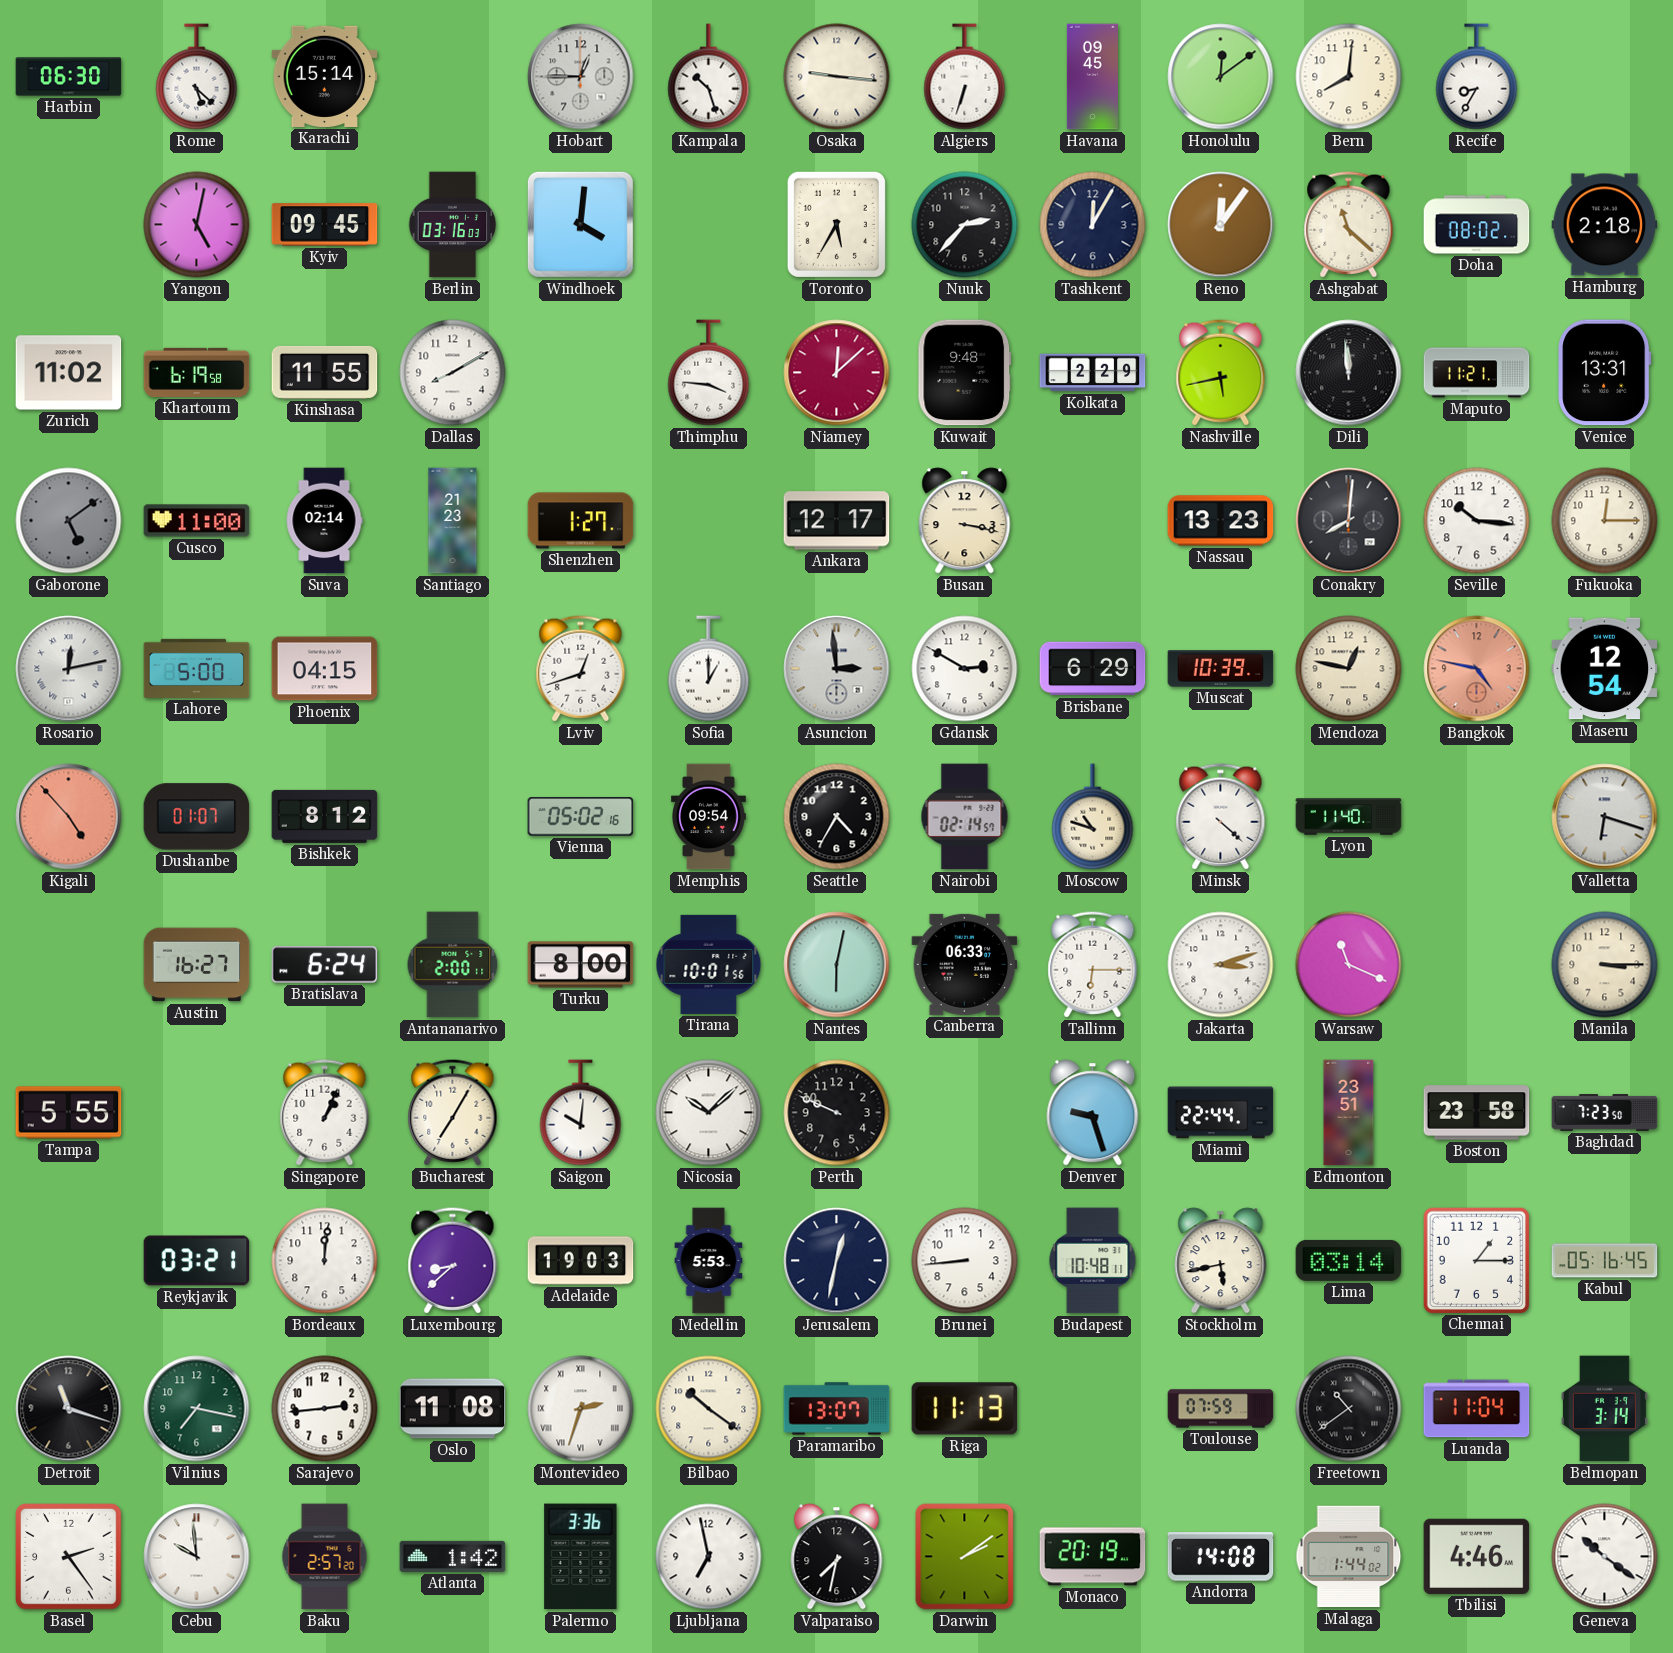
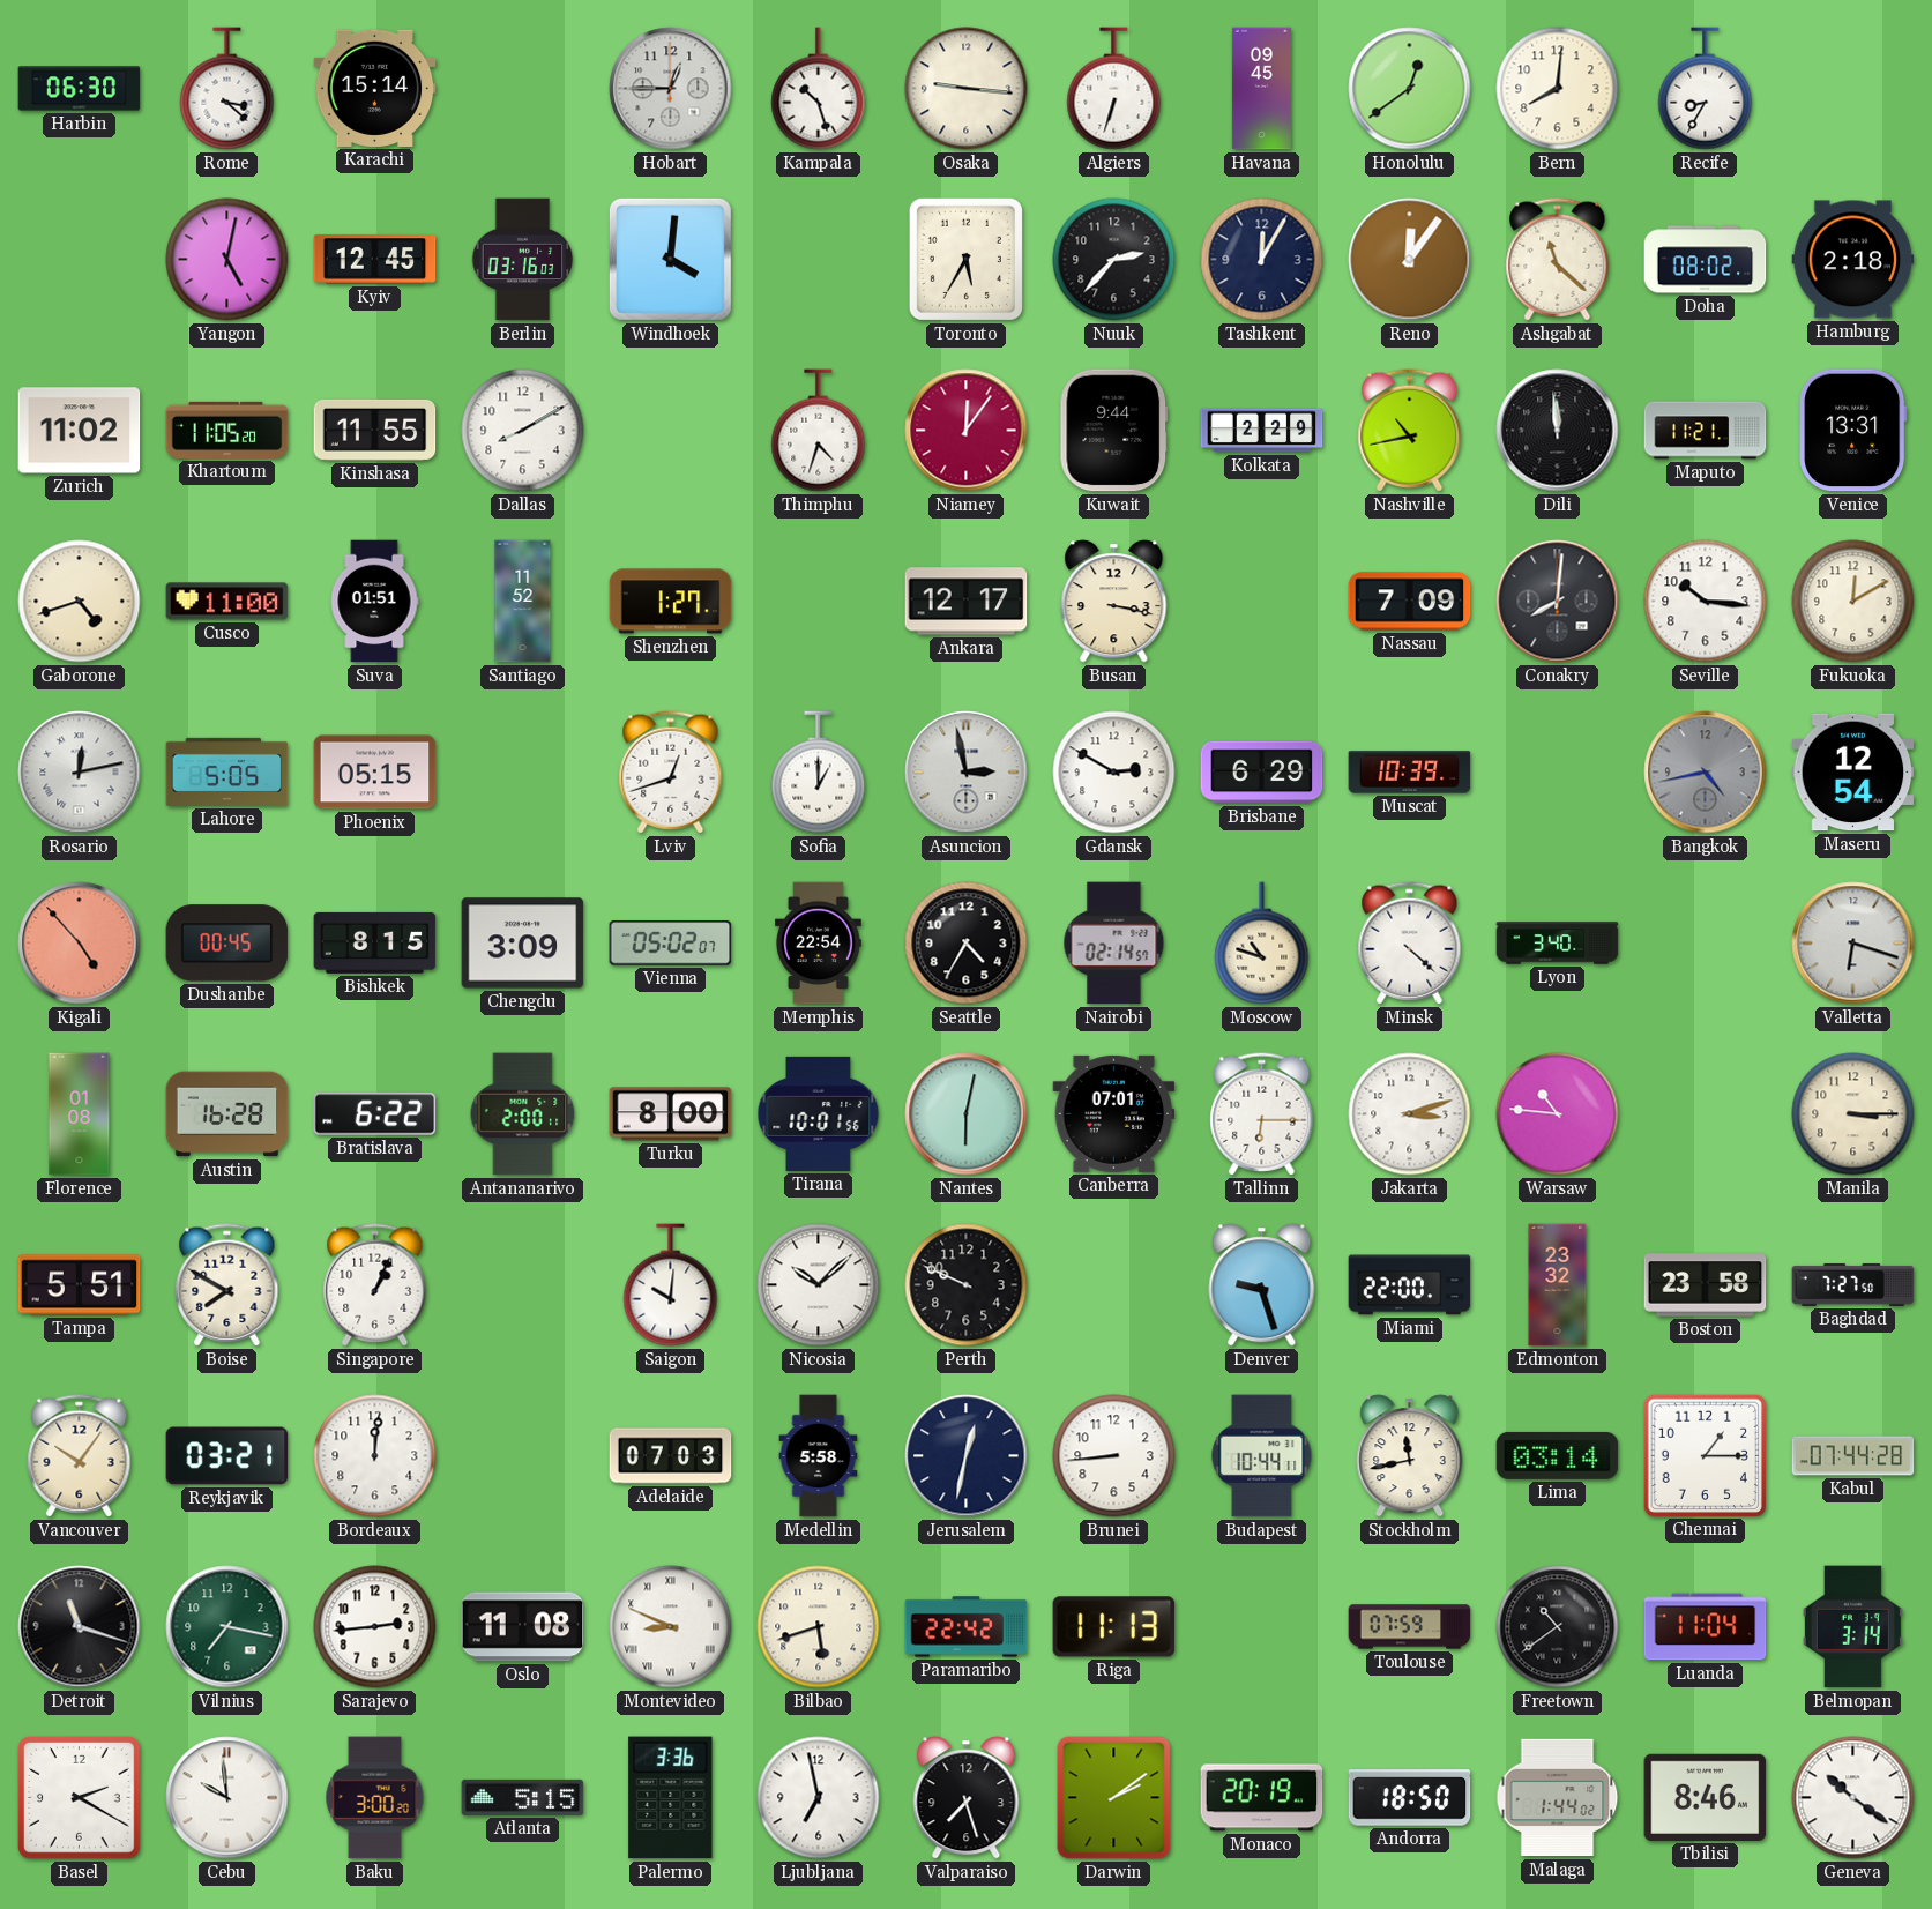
Rome: 5:22 -> 3:22
Honolulu: 12:09 -> 12:39
Kyiv: 09:45 -> 12:45
Khartoum: 6:19 -> 11:05
Thimphu: 3:46 -> 4:33
Niamey: 12:08 -> 12:06
Kuwait: 9:48 -> 9:44
Nashville: 5:43 -> 10:43
Gaborone: 5:09 -> 4:42
Gaborone dial: grey -> cream
Suva: 02:14 -> 01:51
Santiago: 21:23 -> 11:52
Nassau: 13:23 -> 7:09
Fukuoka: 12:15 -> 12:10
Lahore: 5:00 -> 5:05
Phoenix: 04:15 -> 05:15
Asuncion: 2:59 -> 2:58
Mendoza: 12:47 -> none
Bangkok: 4:47 -> 4:43
Bangkok dial: salmon -> grey
Dushanbe: 01:07 -> 00:45
Bishkek: 8:12 -> 8:15
Chengdu: none -> 3:09
Vienna: 05:02:16 -> 05:02:07
Memphis: 09:54 -> 22:54
Lyon: 11:40 -> 3:40
Florence: none -> 01:08
Austin: 16:27 -> 16:28
Bratislava: 6:24 -> 6:22
Canberra: 06:33 -> 07:01
Warsaw: 11:19 -> 10:46
Tampa: 5:55 -> 5:51
Boise: none -> 7:50
Bucharest: 7:05 -> none
Miami: 22:44 -> 22:00
Edmonton: 23:51 -> 23:32
Baghdad: 7:23 -> 7:27
Vancouver: none -> 10:06
Luxembourg: 8:38 -> none
Adelaide: 19:03 -> 07:03
Medellin: 5:53 -> 5:58
Budapest: 10:48 -> 10:44
Stockholm: 5:43 -> 11:43
Kabul: 05:16 -> 07:44
Montevideo: 2:33 -> 8:49
Bilbao: 10:21 -> 5:42
Paramaribo: 13:07 -> 22:42
Basel: 2:24 -> 2:20
Baku: 2:57 -> 3:00
Atlanta: 1:42 -> 5:15
Valparaiso: 7:32 -> 7:27
Andorra: 14:08 -> 18:50
Tbilisi: 4:46 -> 8:46
